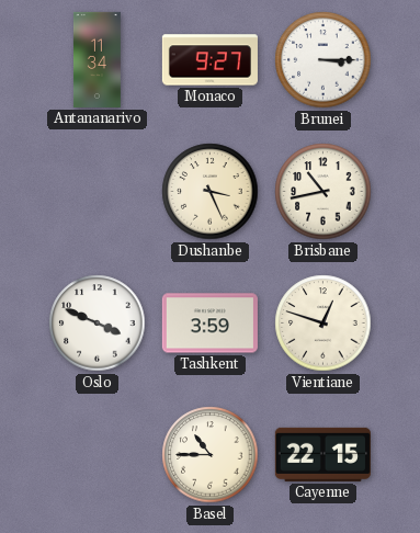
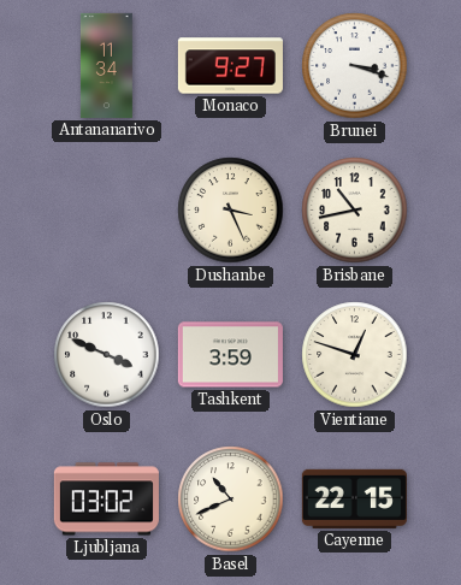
Brunei: 3:15 -> 3:18
Ljubljana: none -> 03:02
Basel: 10:45 -> 10:41
